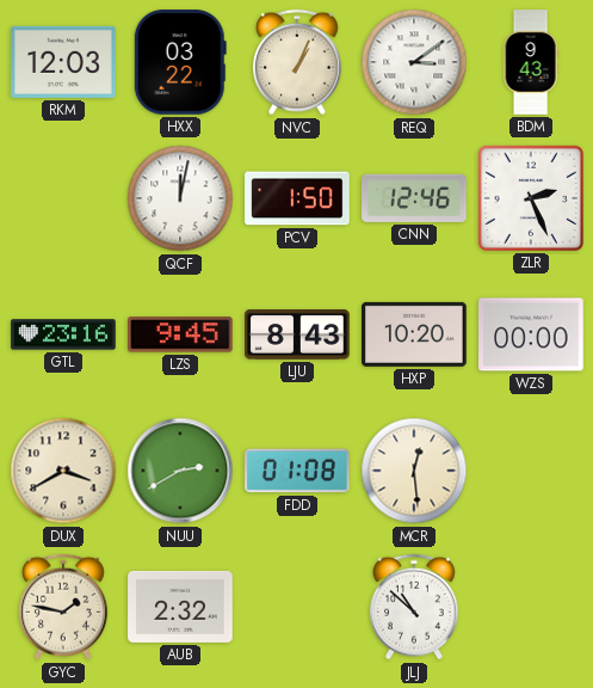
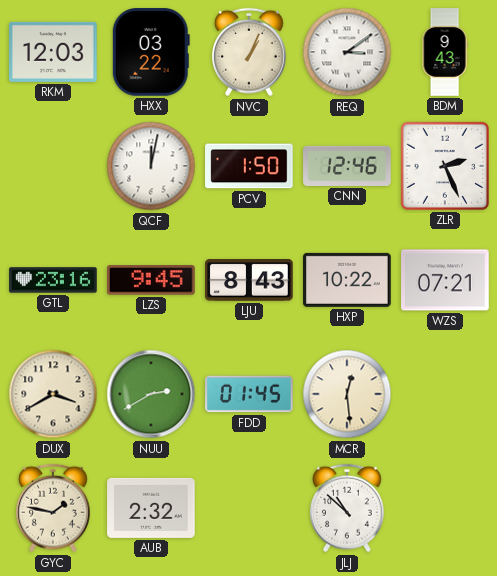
HXP: 10:20 -> 10:22
WZS: 00:00 -> 07:21
FDD: 01:08 -> 01:45
